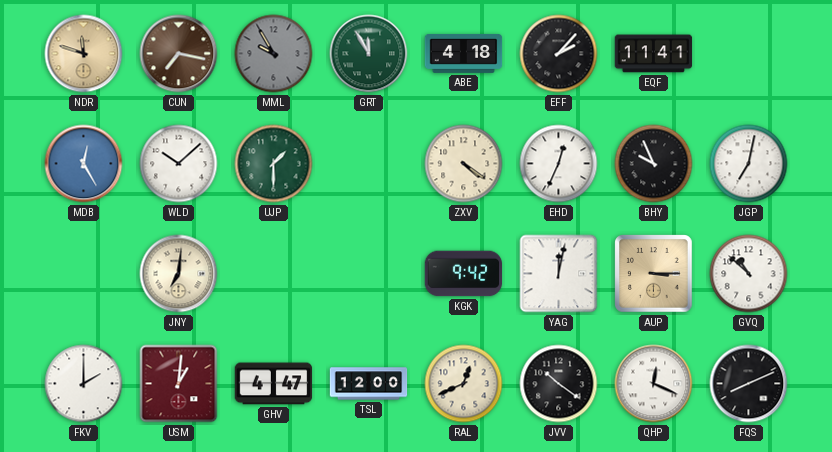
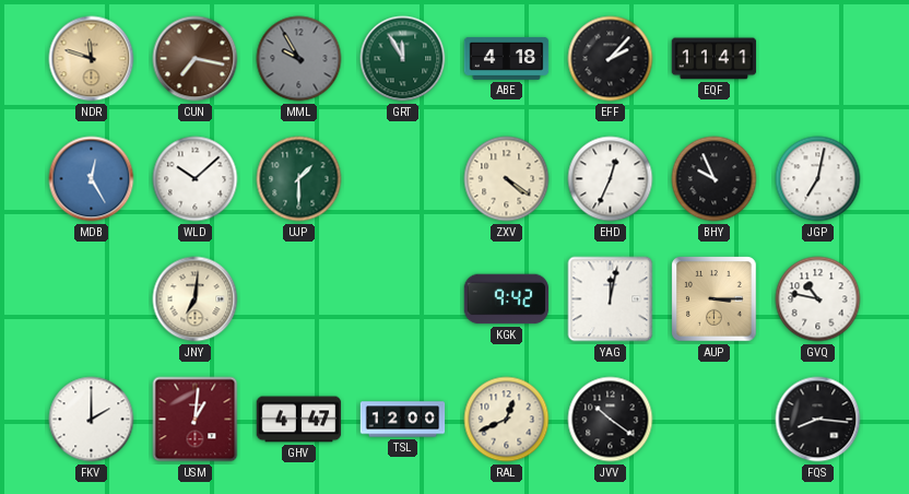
GVQ: 10:52 -> 10:47
QHP: 12:19 -> none
FQS: 8:11 -> 8:16
